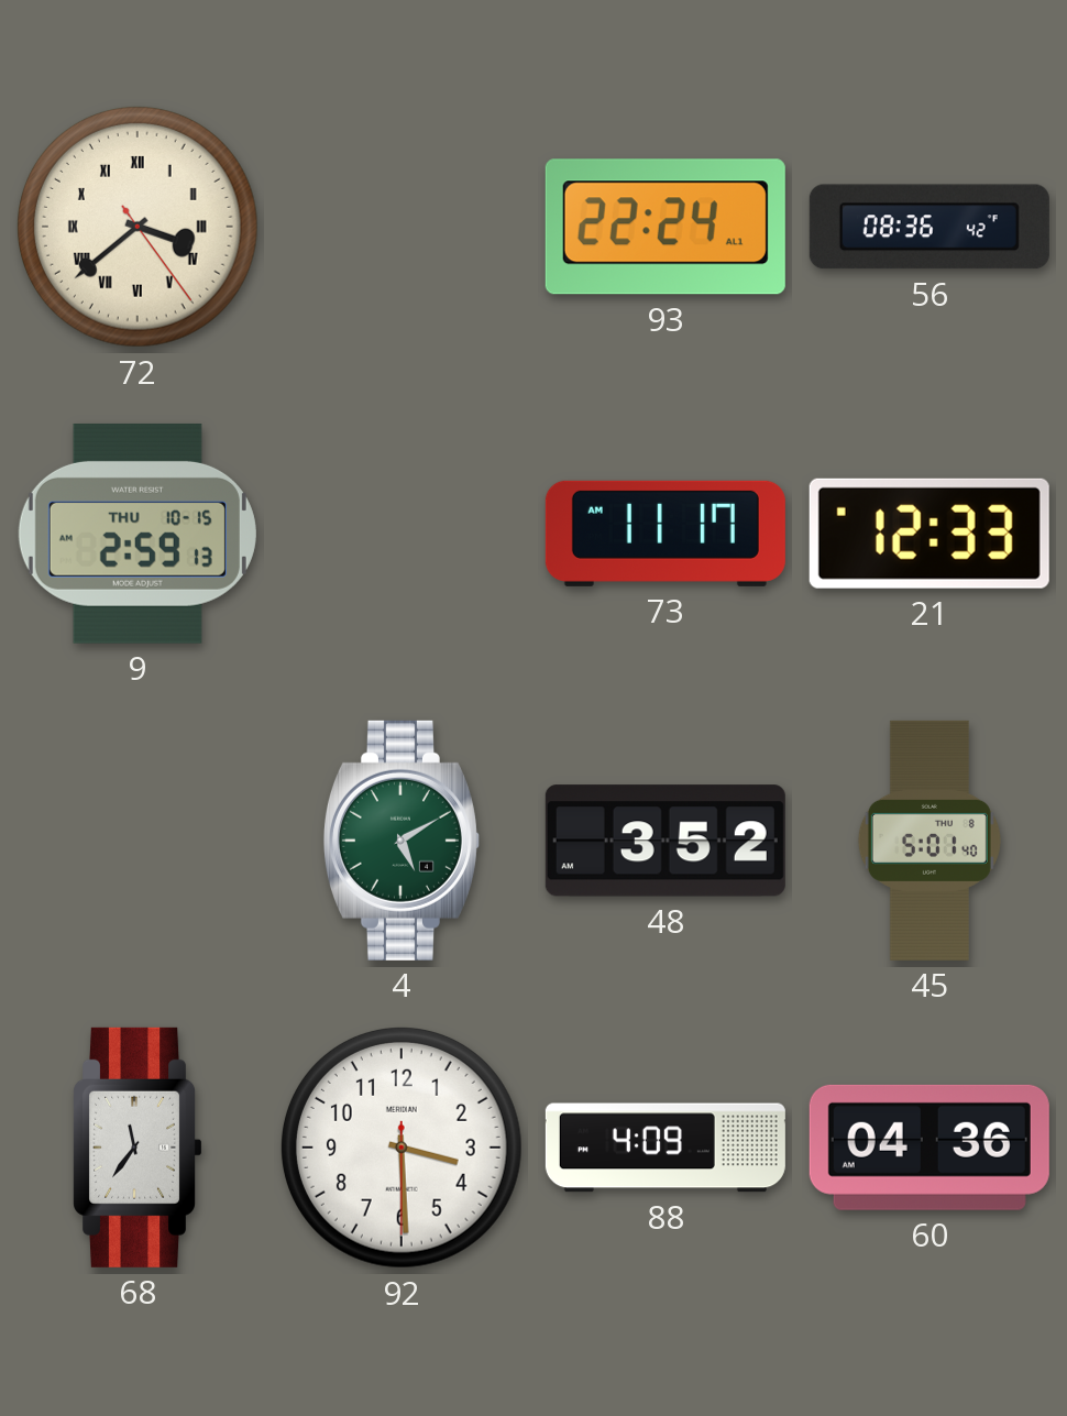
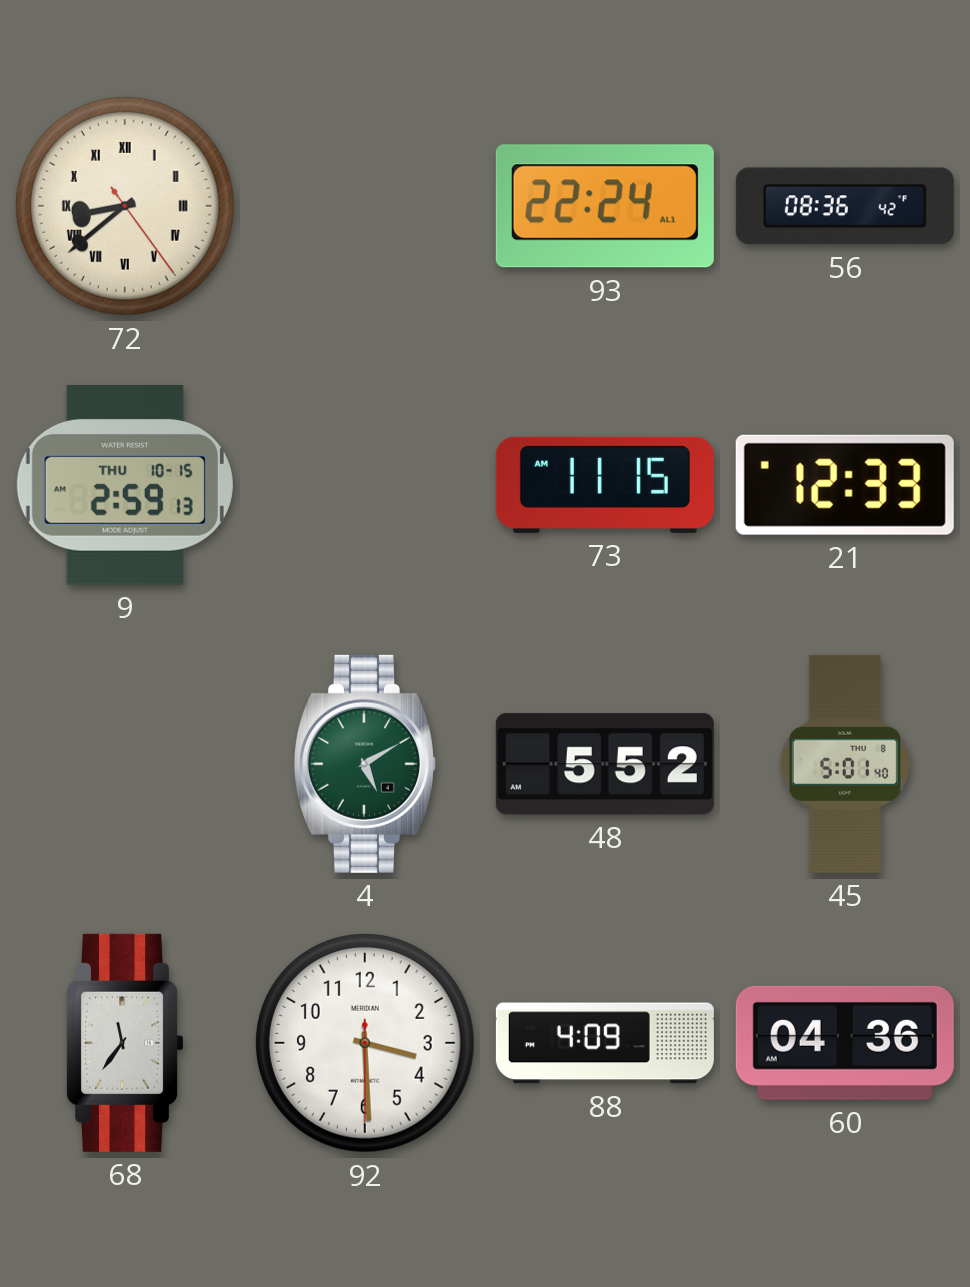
72: 3:38 -> 8:38
73: 11:17 -> 11:15
48: 3:52 -> 5:52
